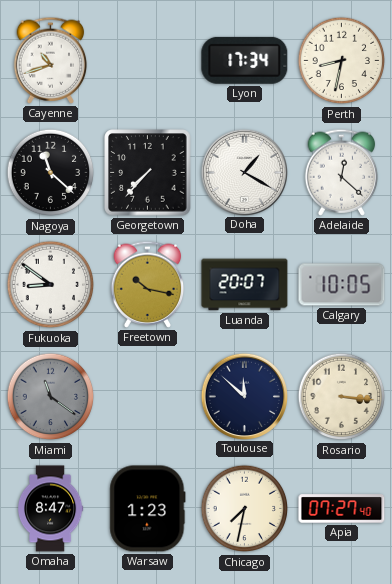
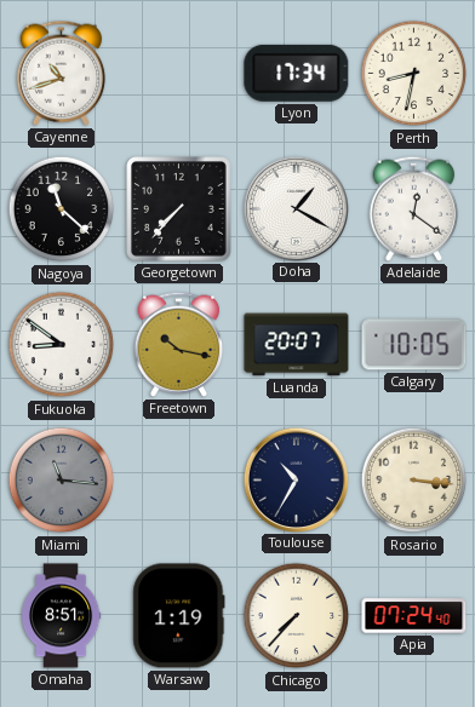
Adelaide: 12:22 -> 12:21
Miami: 11:21 -> 11:16
Toulouse: 11:52 -> 10:35
Omaha: 8:47 -> 8:51
Warsaw: 1:23 -> 1:19
Chicago: 7:32 -> 7:37
Apia: 07:27 -> 07:24
